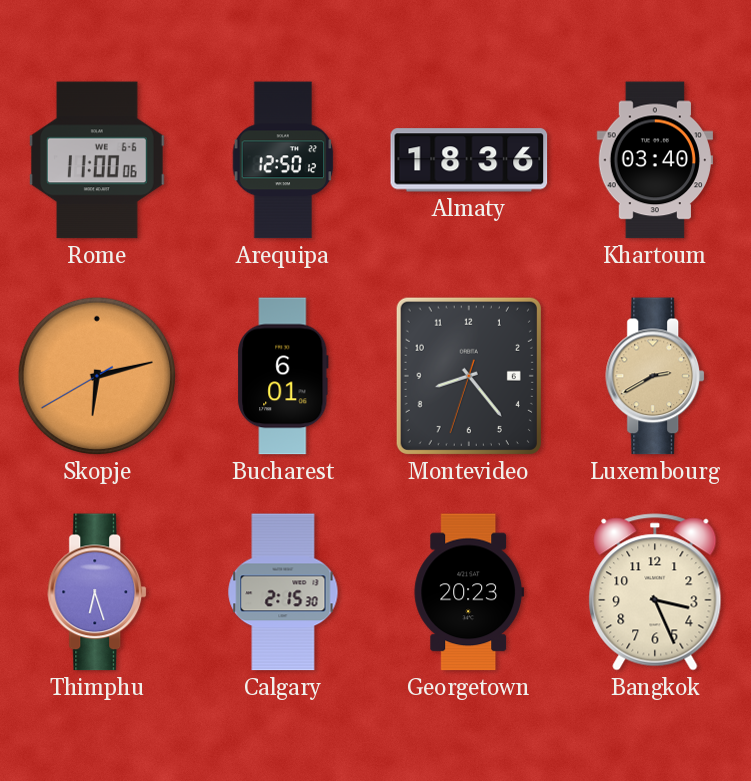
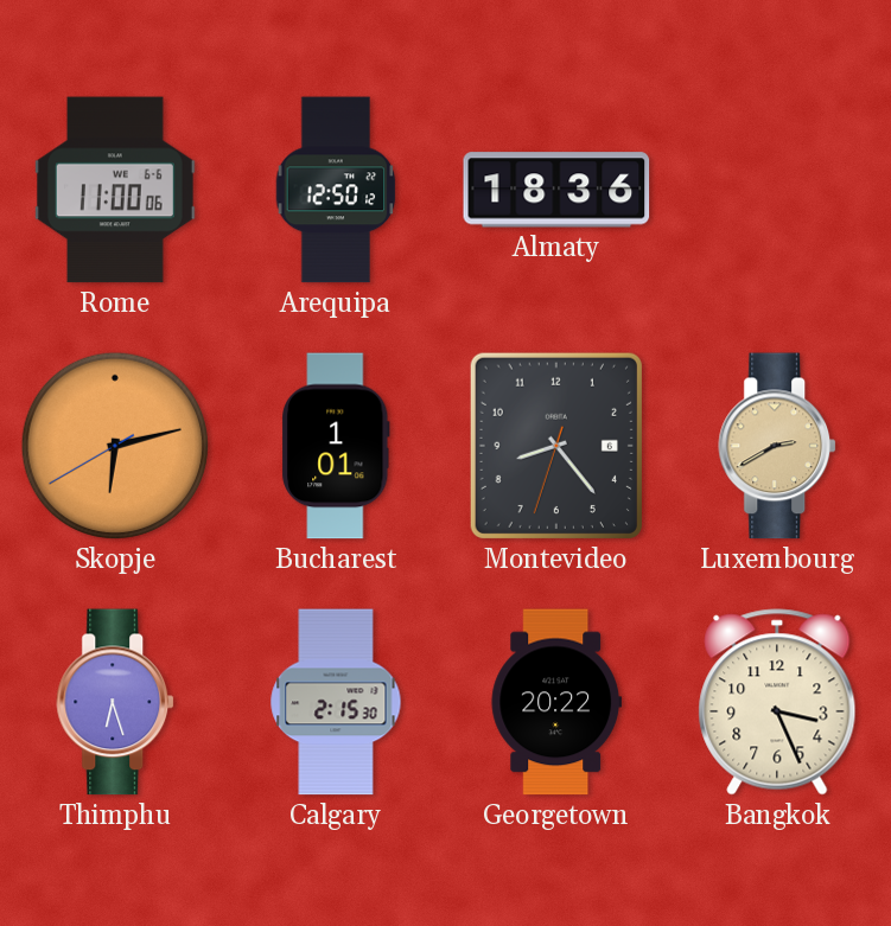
Khartoum: 03:40 -> none
Bucharest: 6:01 -> 1:01
Georgetown: 20:23 -> 20:22
